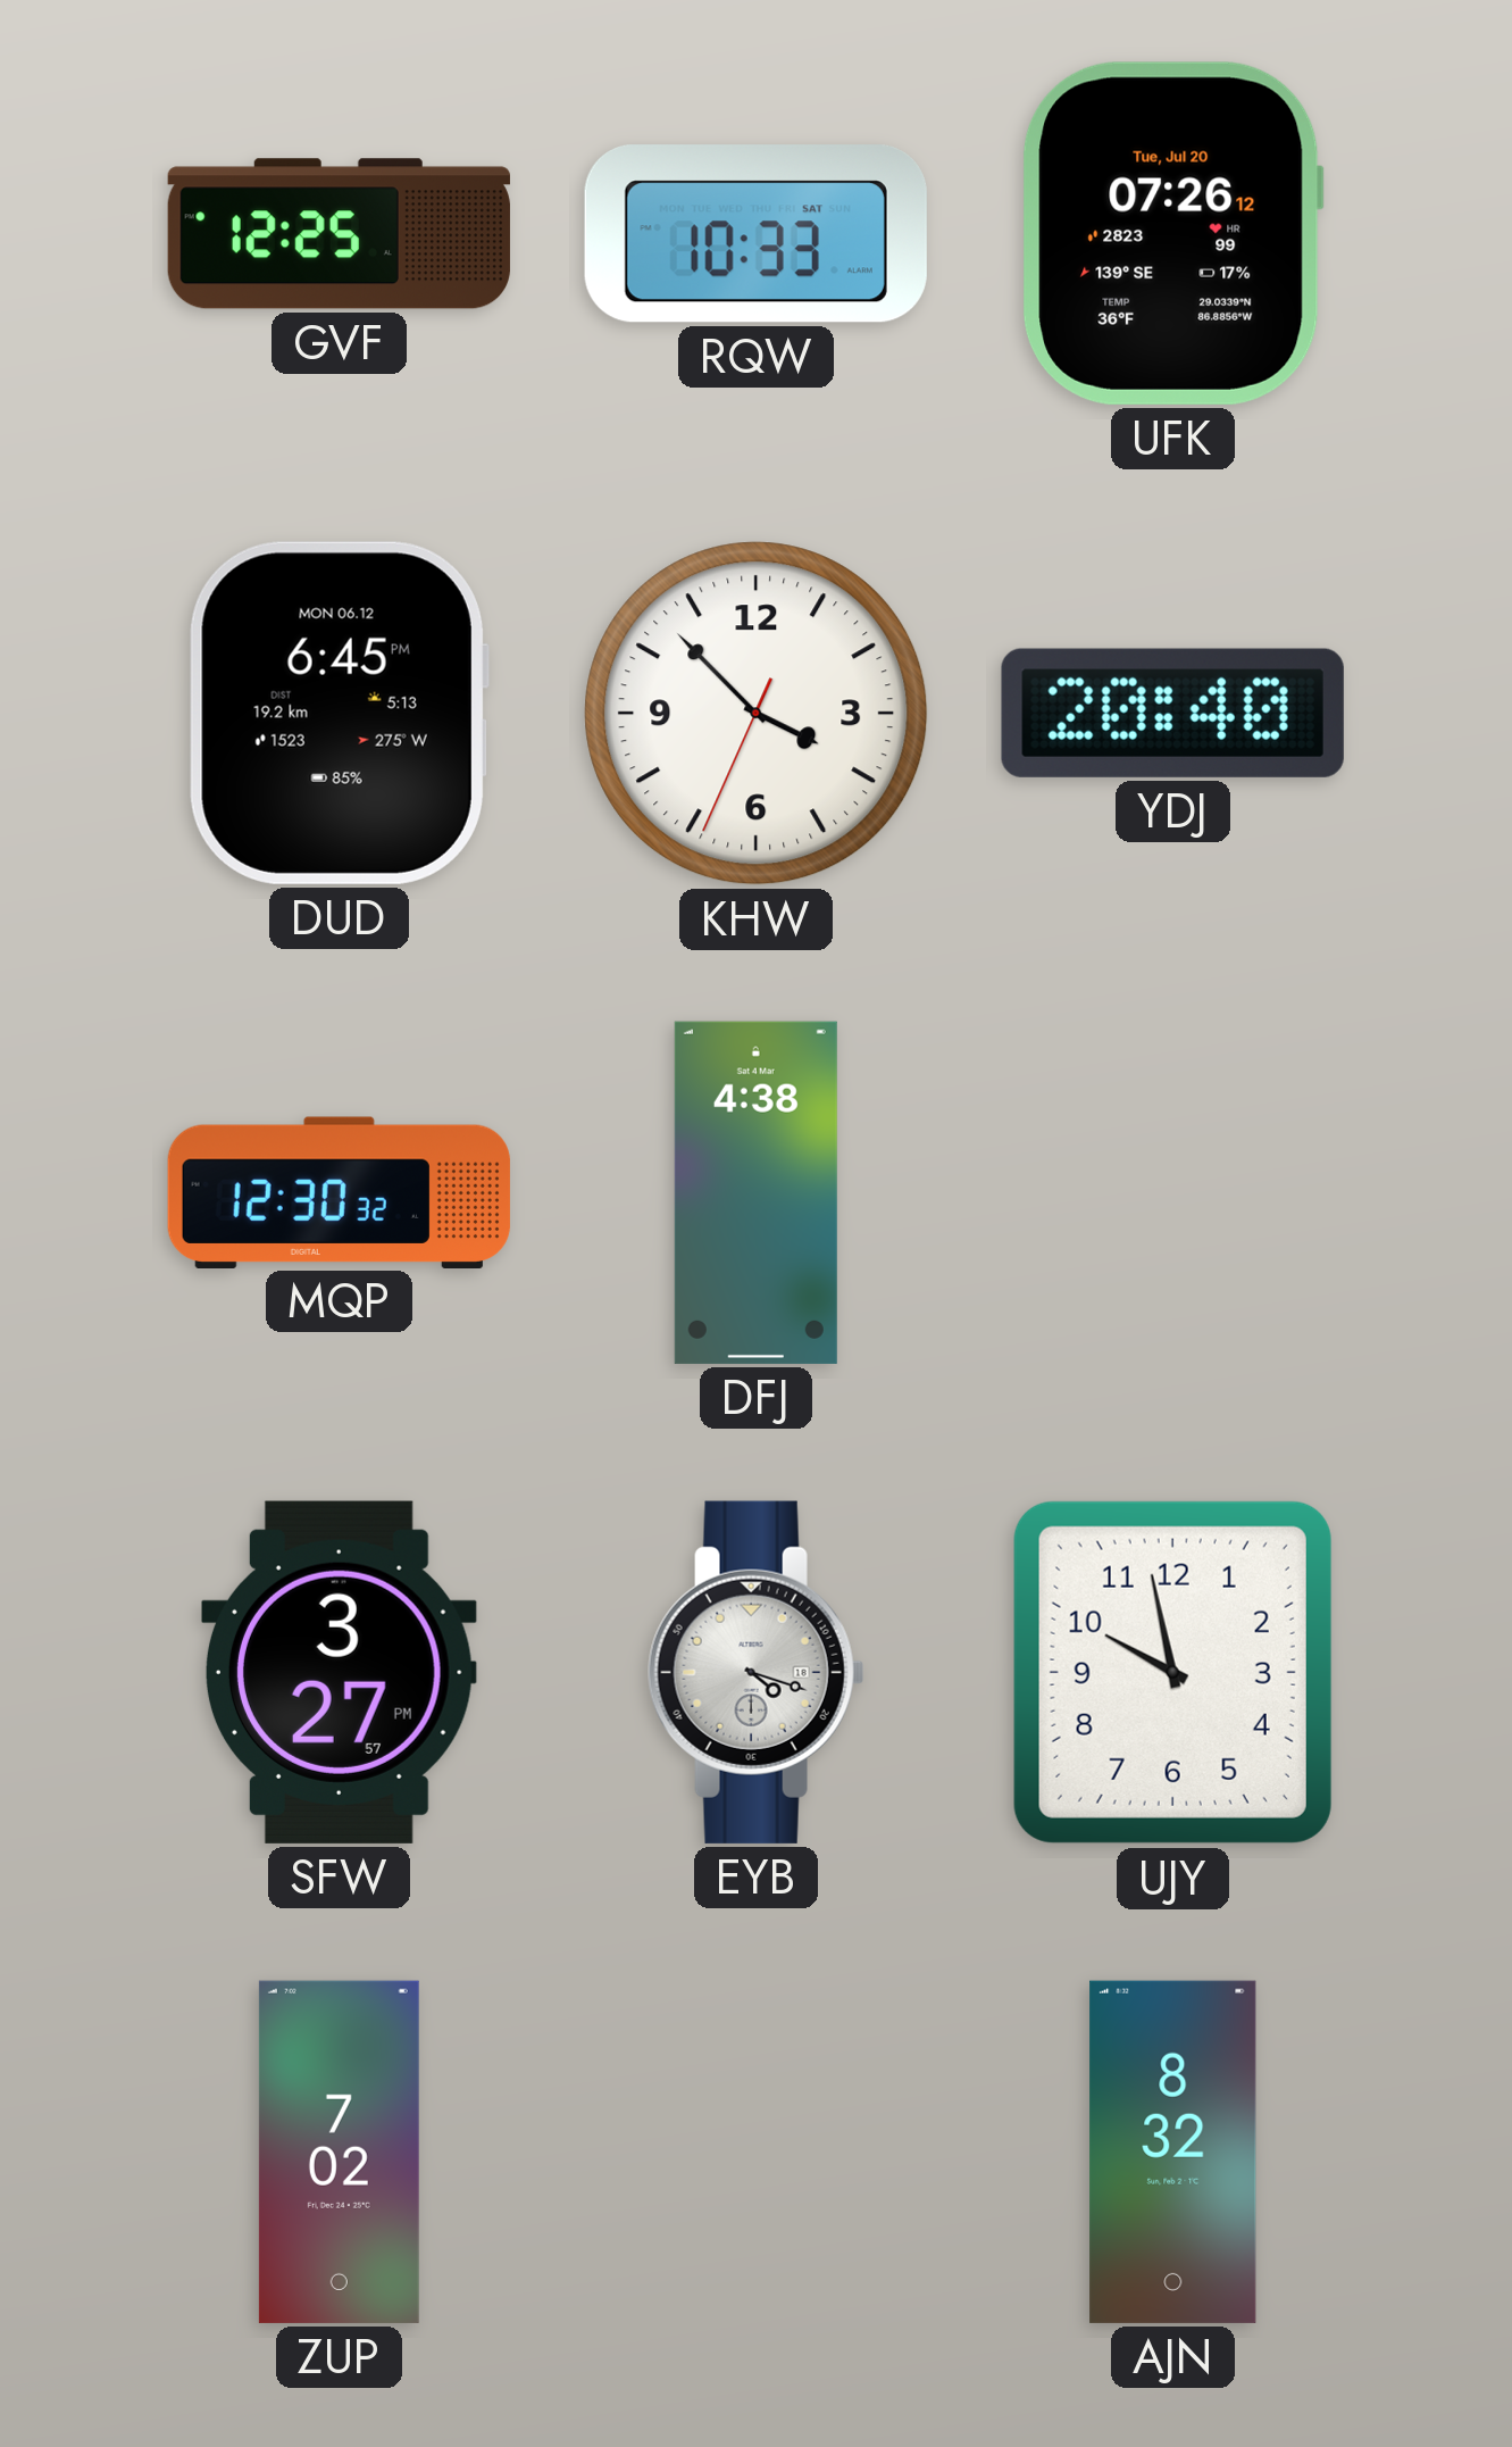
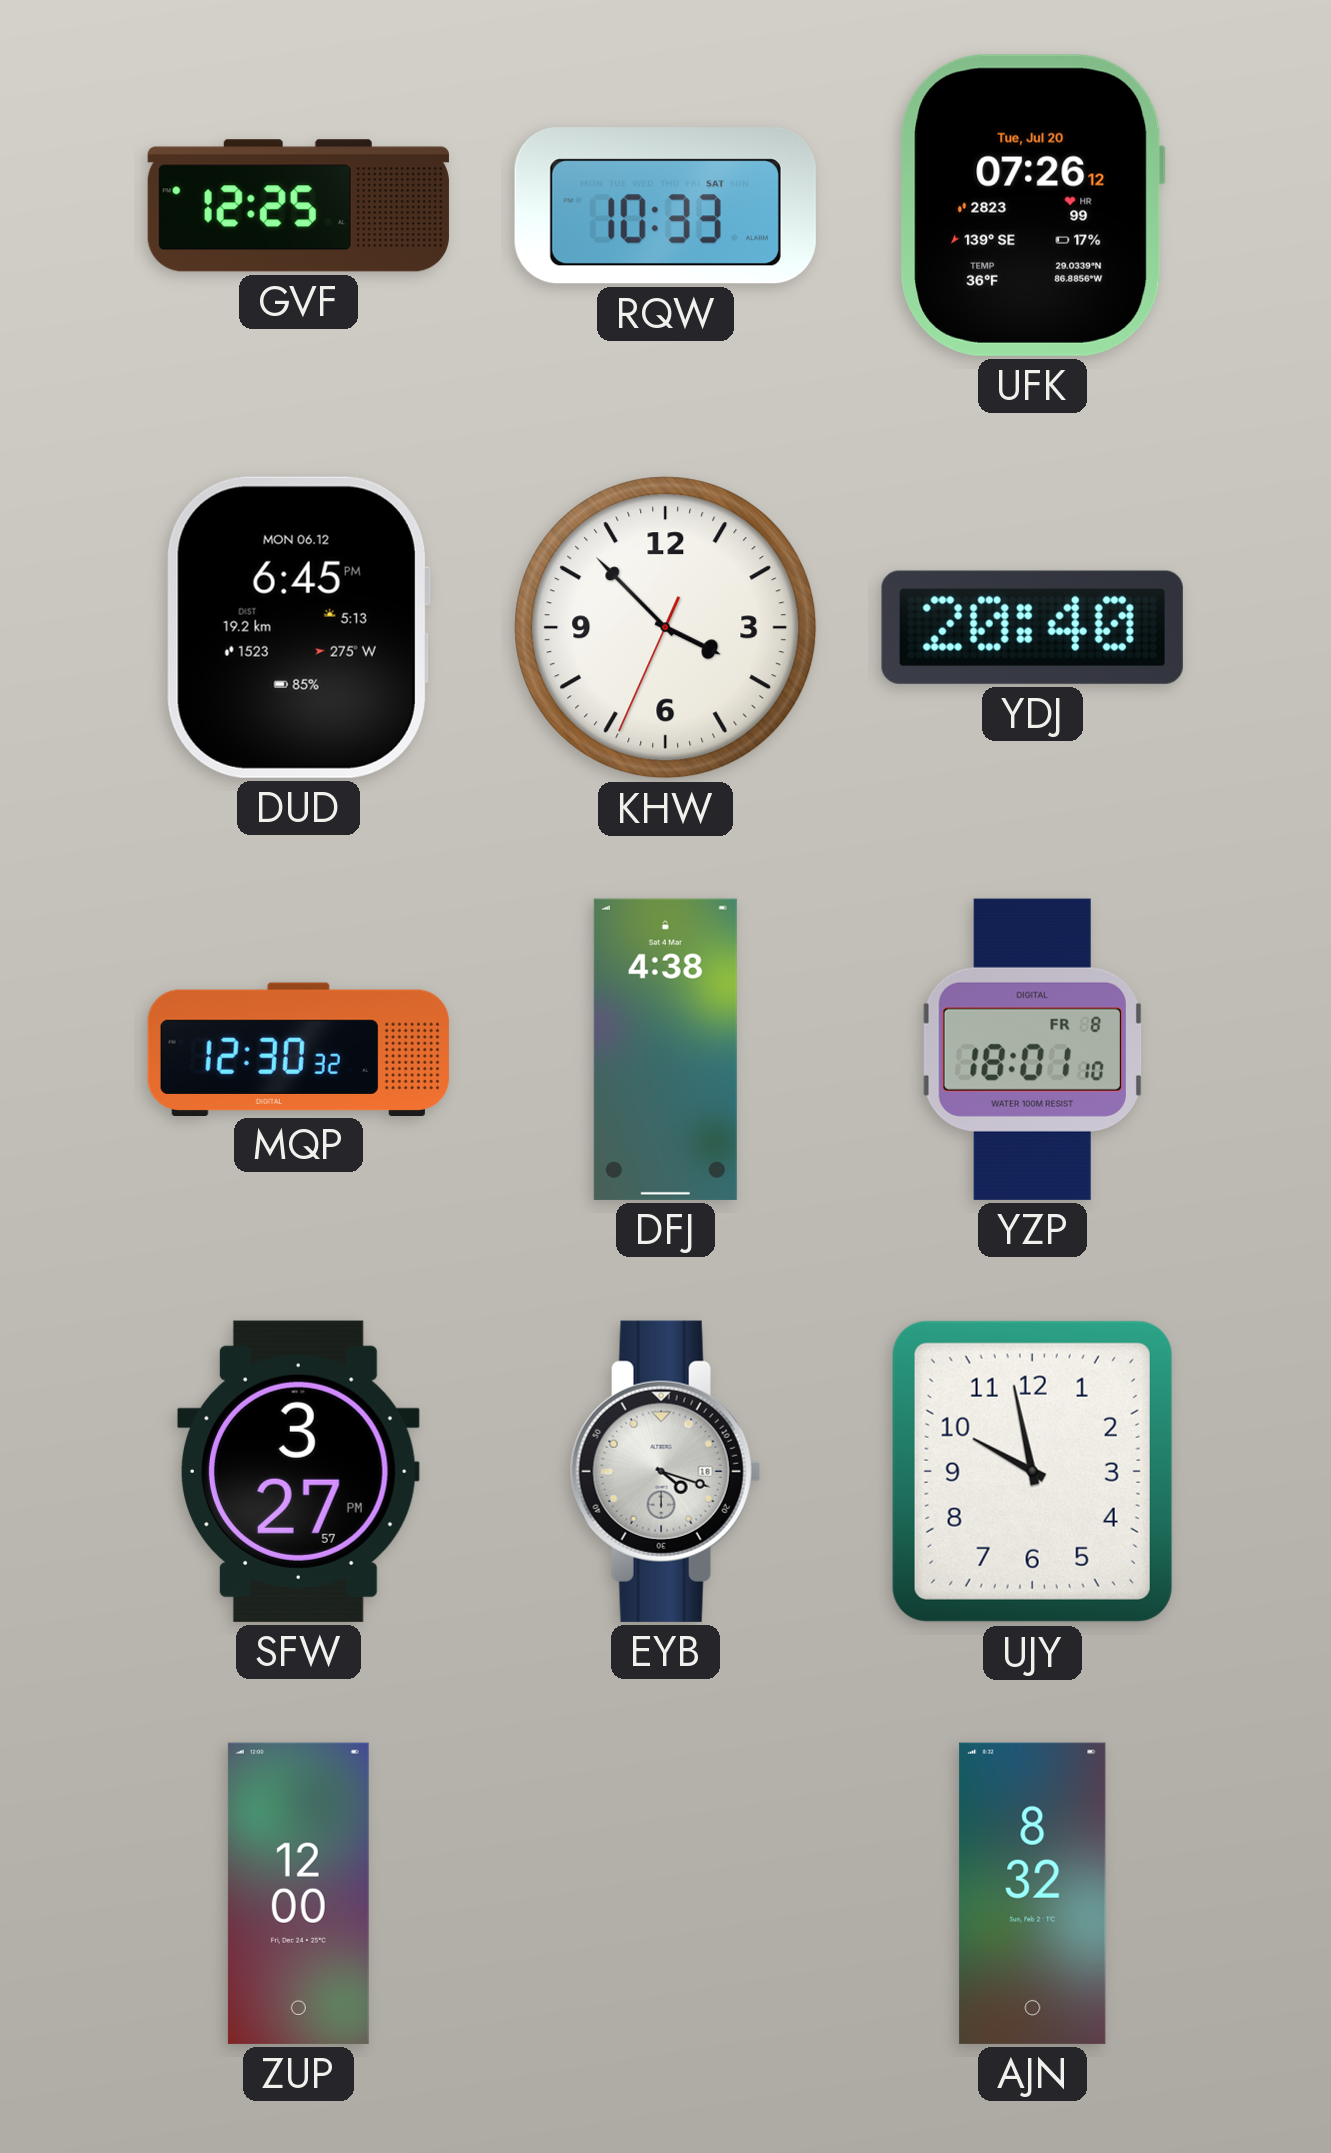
YZP: none -> 18:01
ZUP: 7:02 -> 12:00
